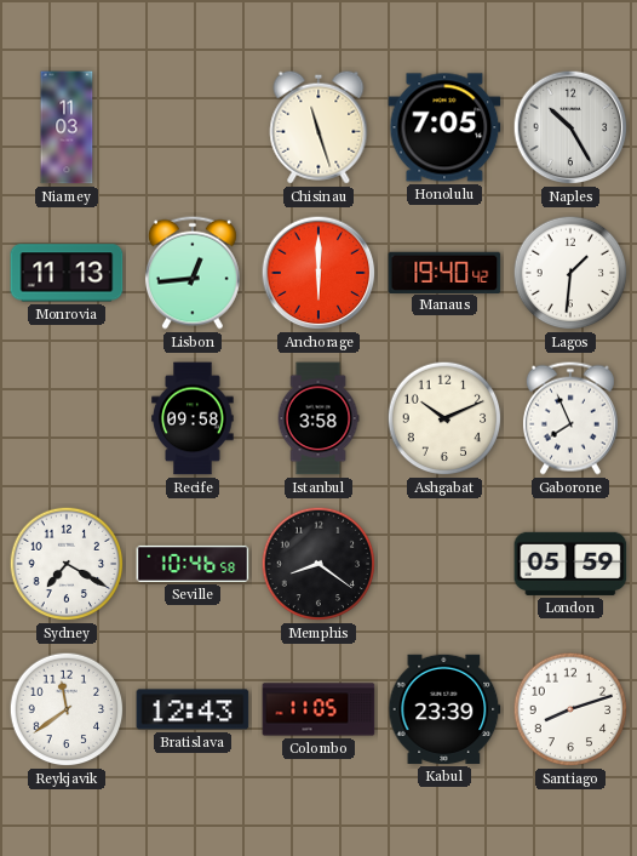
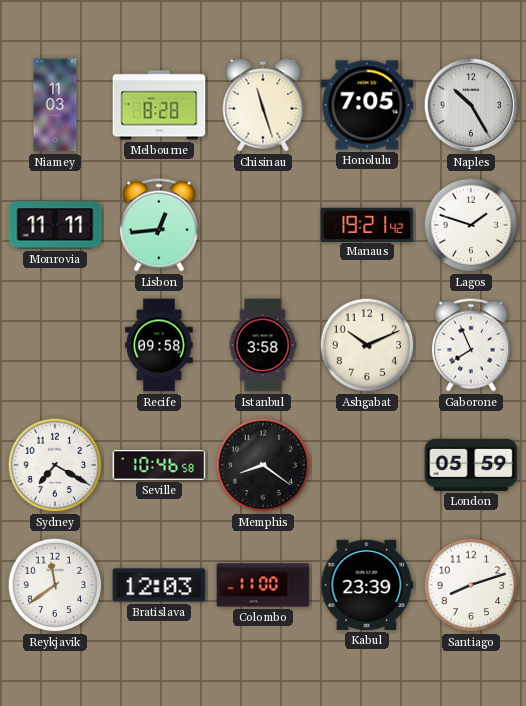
Melbourne: none -> 8:28
Monrovia: 11:13 -> 11:11
Anchorage: 6:00 -> none
Manaus: 19:40 -> 19:21
Lagos: 1:31 -> 1:48
Bratislava: 12:43 -> 12:03
Colombo: 11:05 -> 11:00
